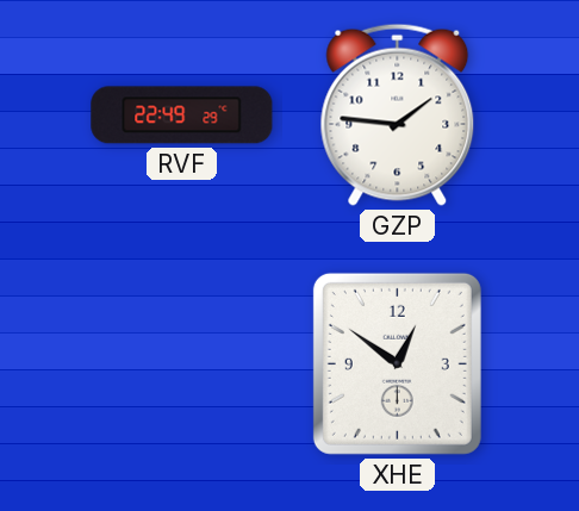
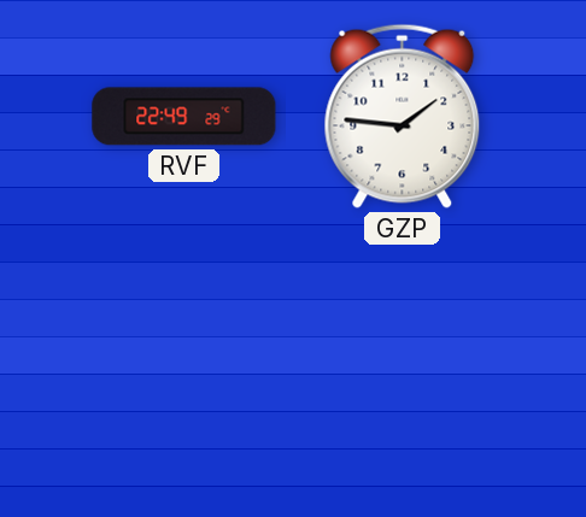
XHE: 12:51 -> none
